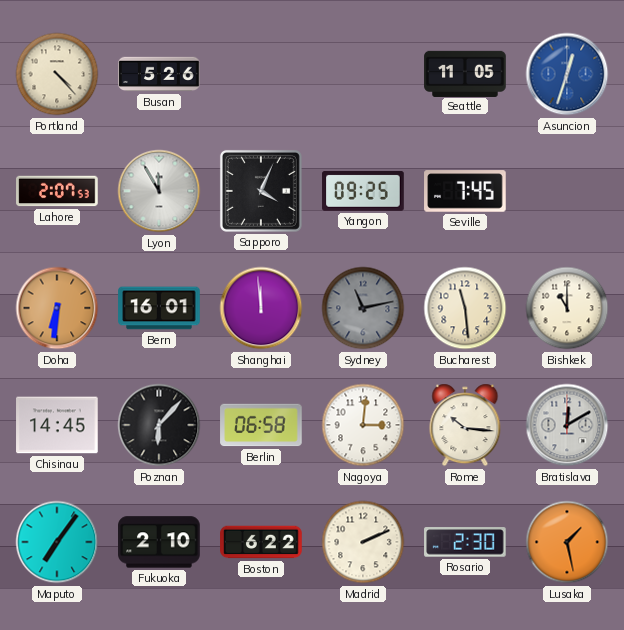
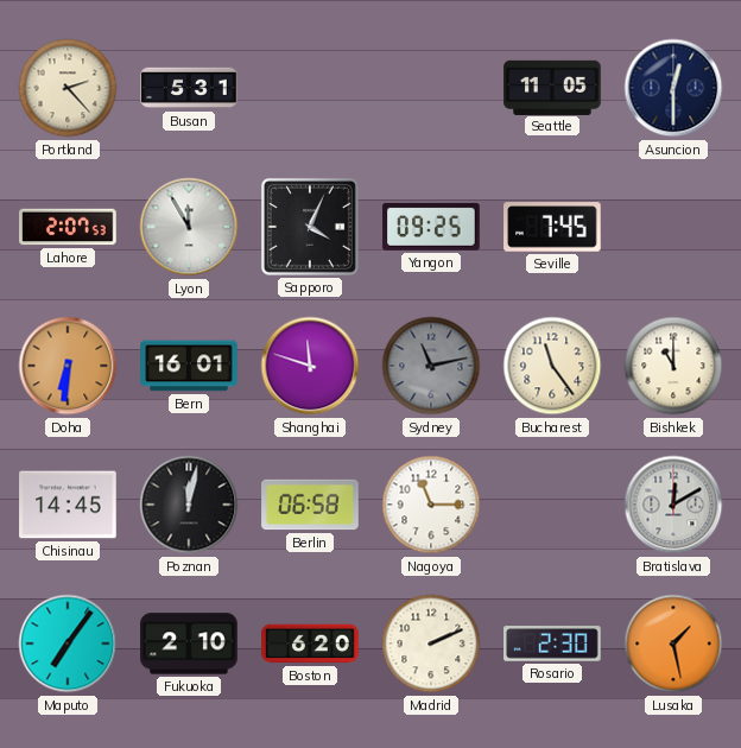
Portland: 4:23 -> 2:23
Busan: 5:26 -> 5:31
Asuncion: 12:33 -> 12:30
Asuncion dial: blue -> navy
Shanghai: 11:59 -> 11:48
Bucharest: 11:29 -> 11:24
Poznan: 6:07 -> 12:02
Nagoya: 3:01 -> 11:15
Rome: 10:16 -> none
Boston: 6:22 -> 6:20
